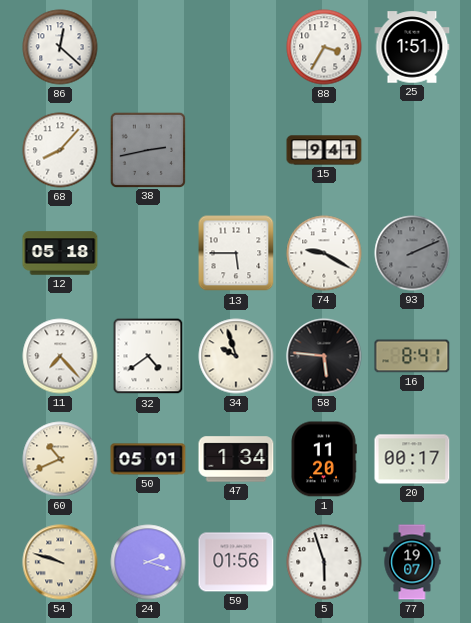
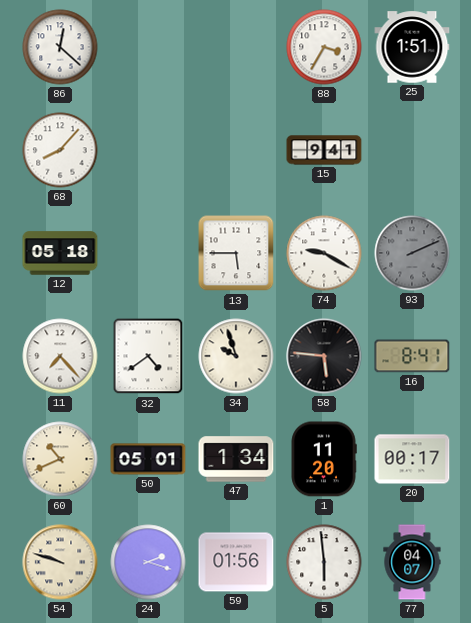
38: 2:43 -> none
5: 5:57 -> 5:59
77: 19:07 -> 04:07
